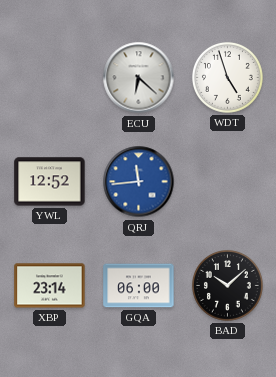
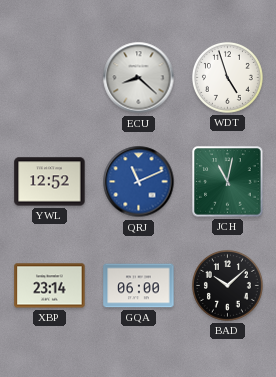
ECU: 6:22 -> 8:22
QRJ: 11:44 -> 11:11
JCH: none -> 11:02
